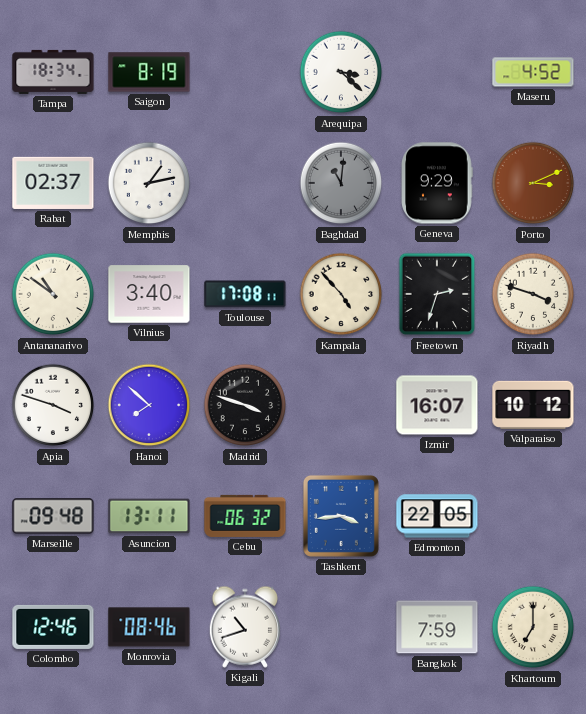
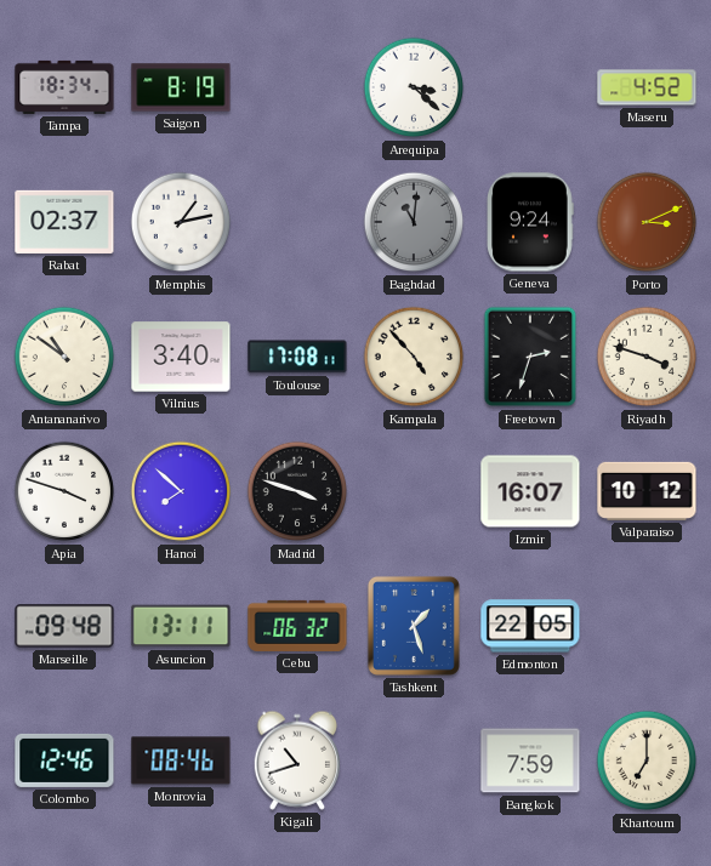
Geneva: 9:29 -> 9:24
Tashkent: 3:44 -> 1:27
